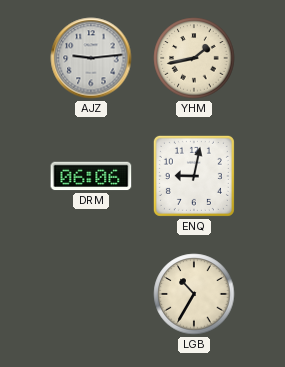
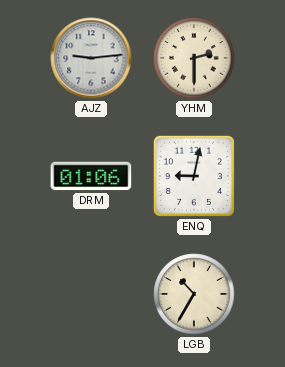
YHM: 1:43 -> 2:30
DRM: 06:06 -> 01:06
